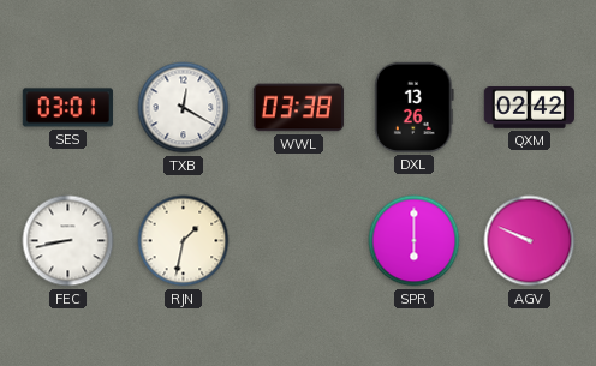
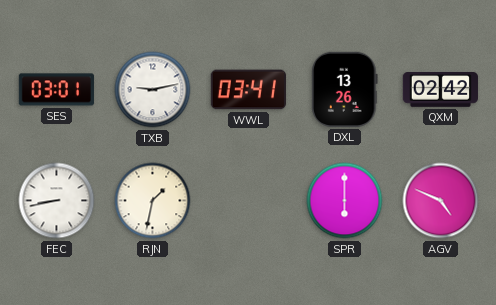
TXB: 12:20 -> 9:13
WWL: 03:38 -> 03:41
AGV: 9:49 -> 4:49
